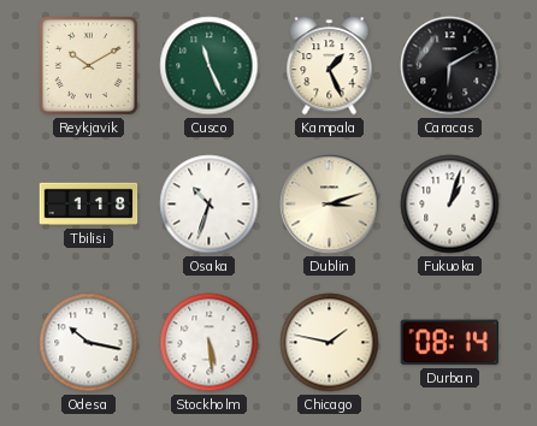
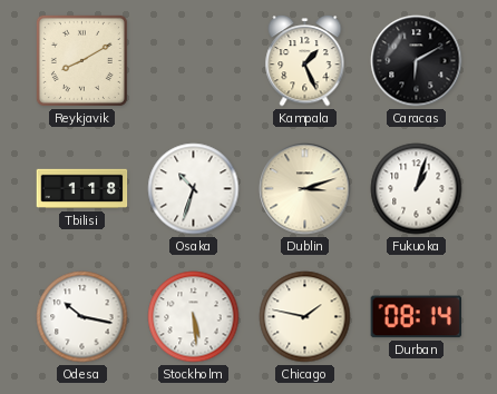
Reykjavik: 10:10 -> 8:10
Cusco: 11:26 -> none
